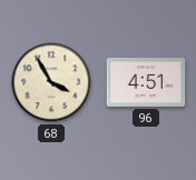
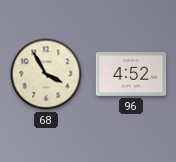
96: 4:51 -> 4:52
